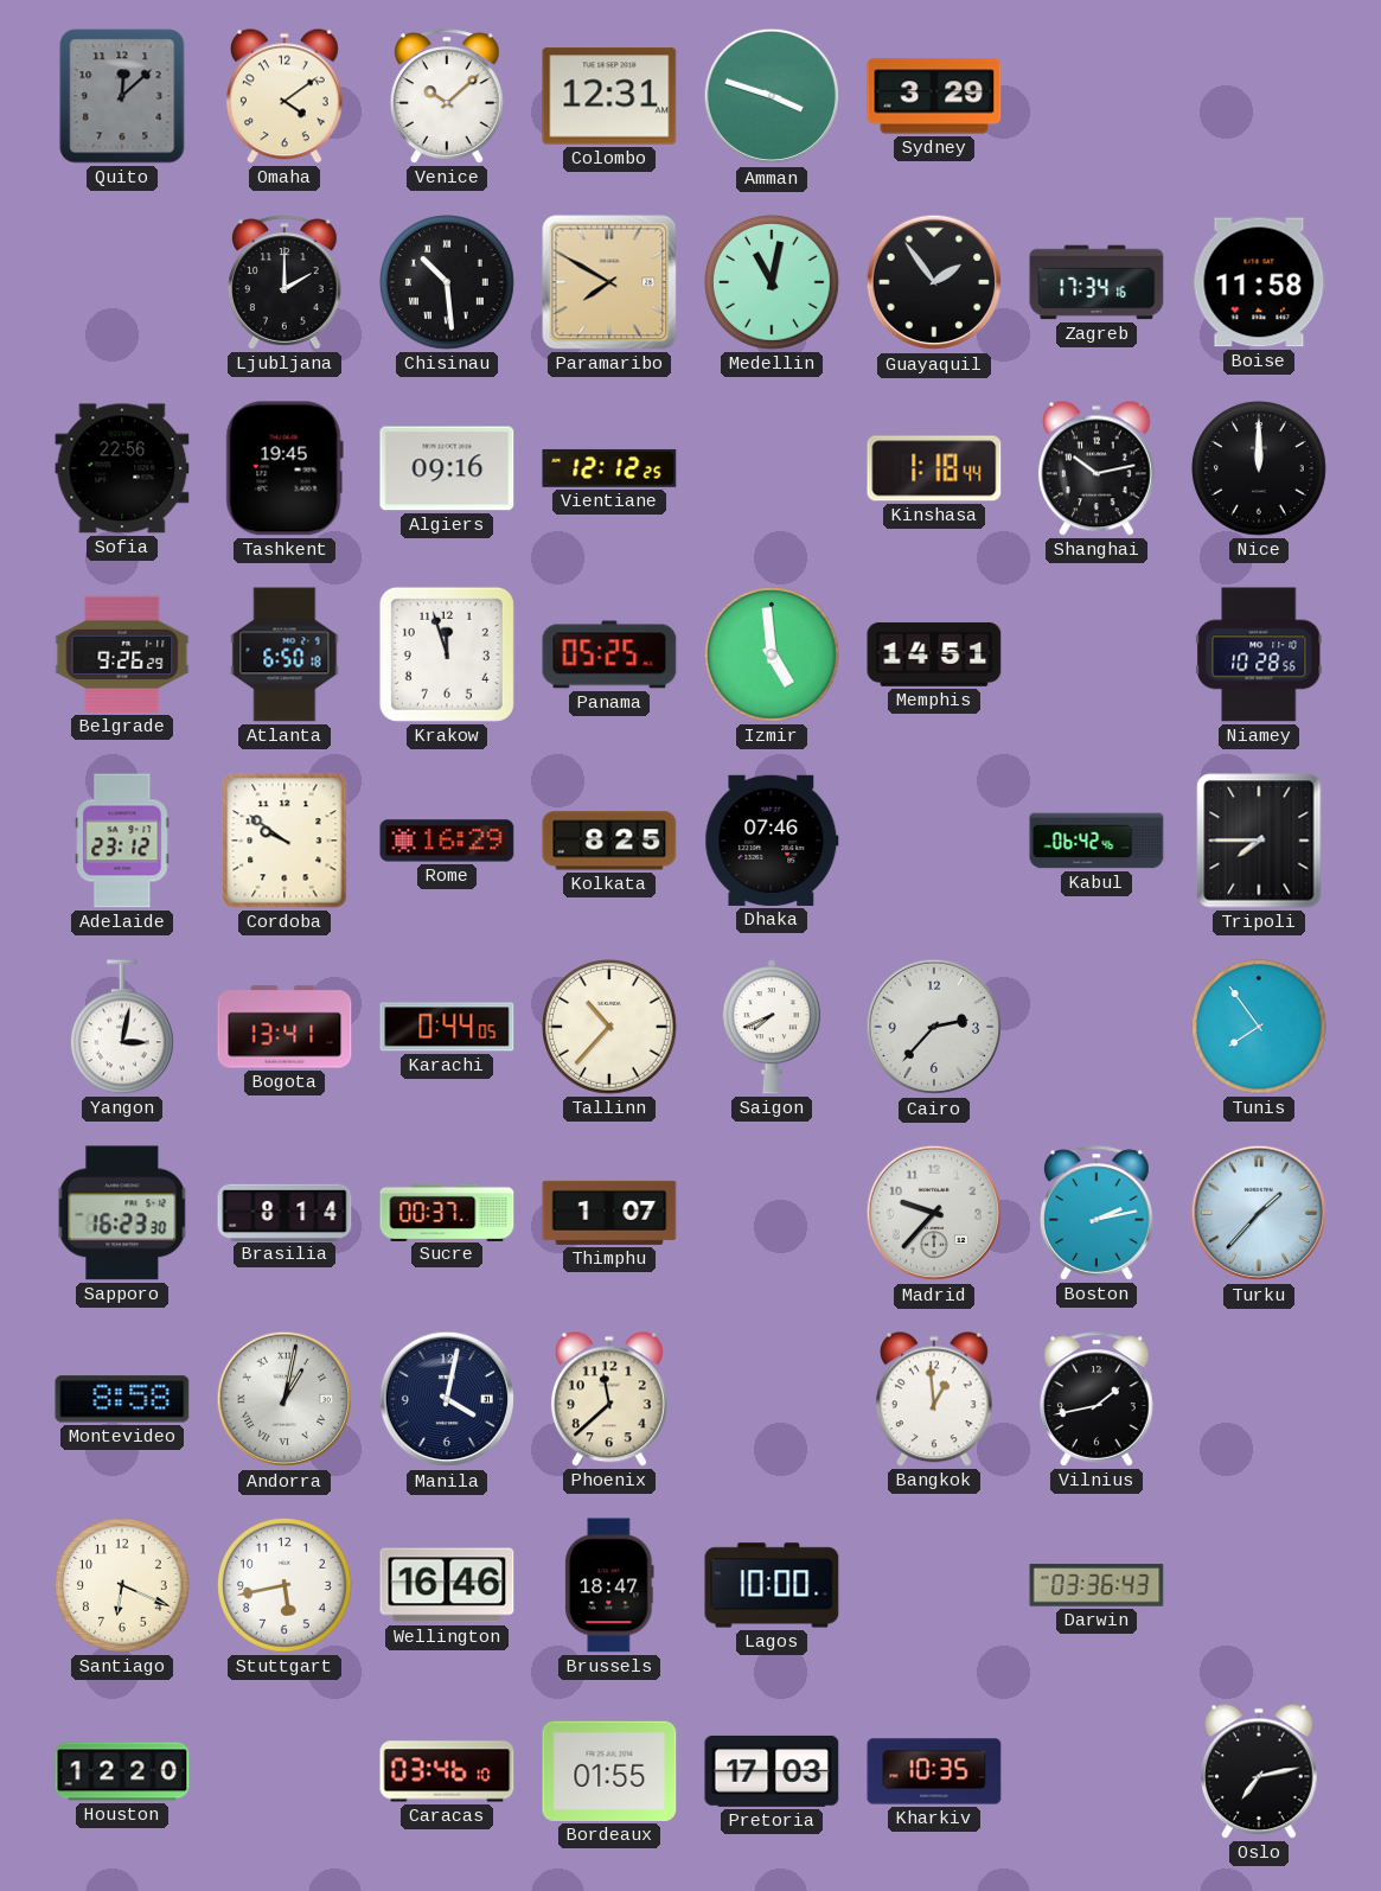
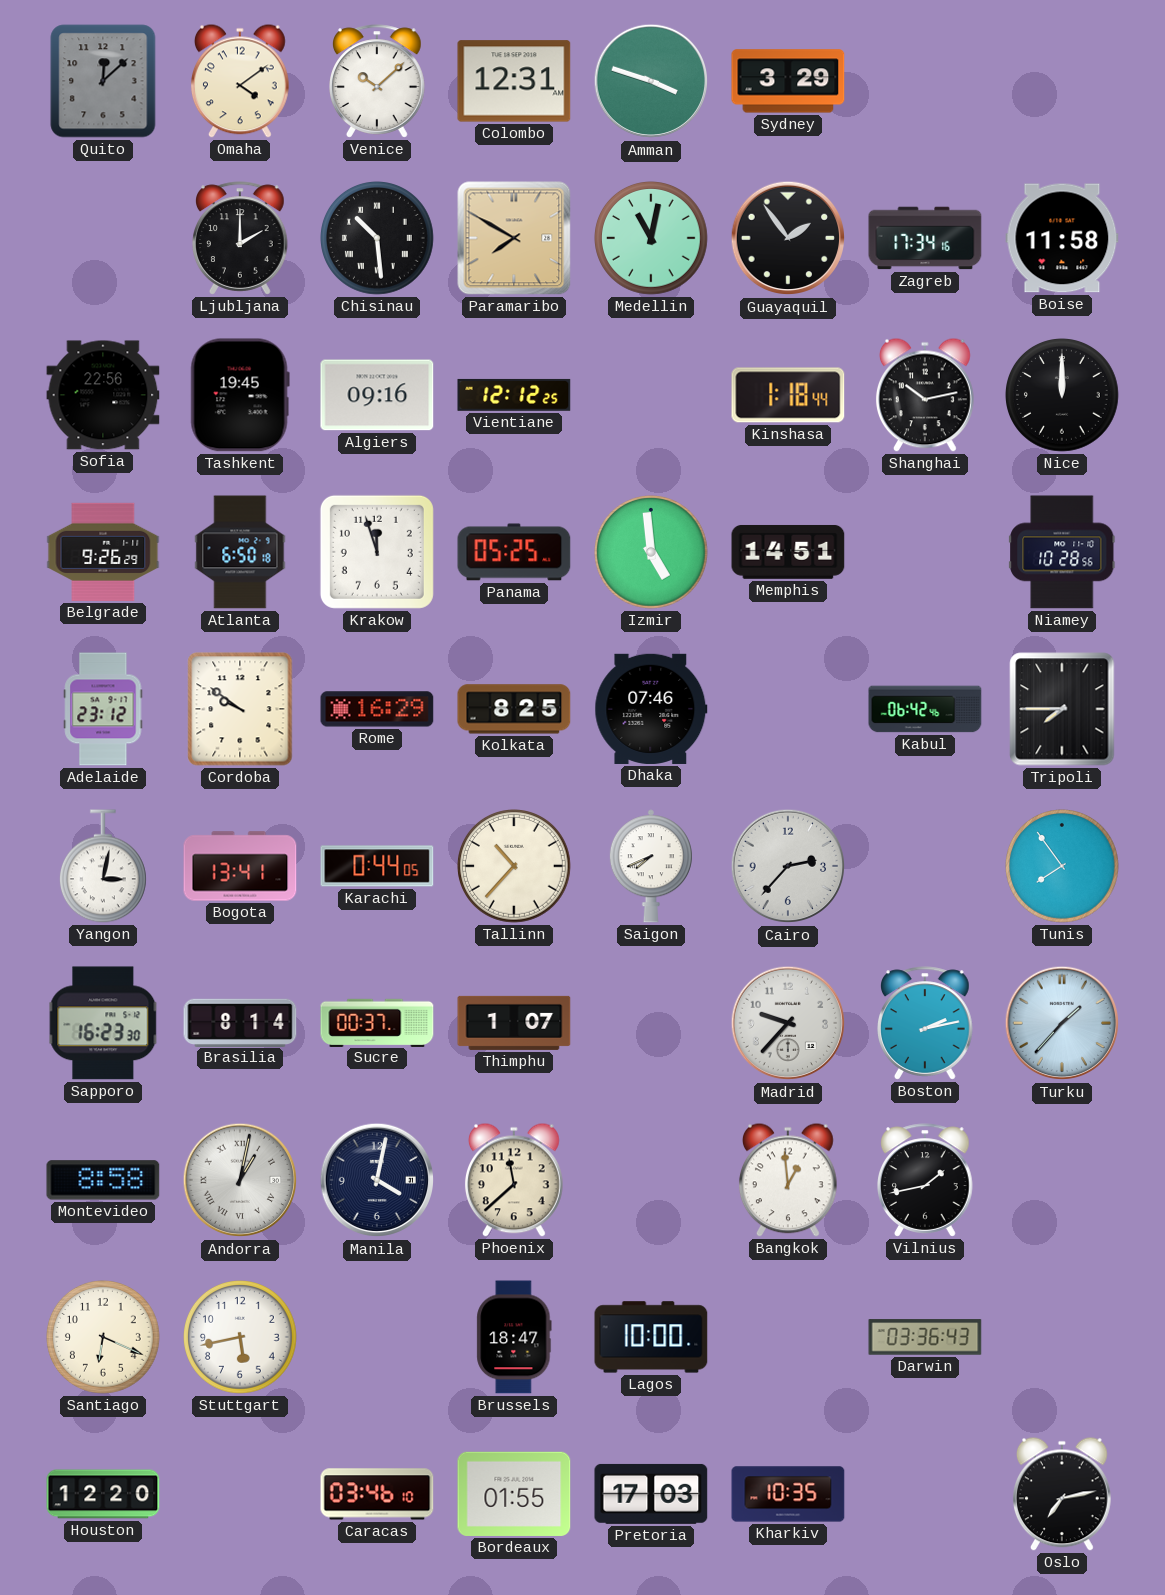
Wellington: 16:46 -> none
